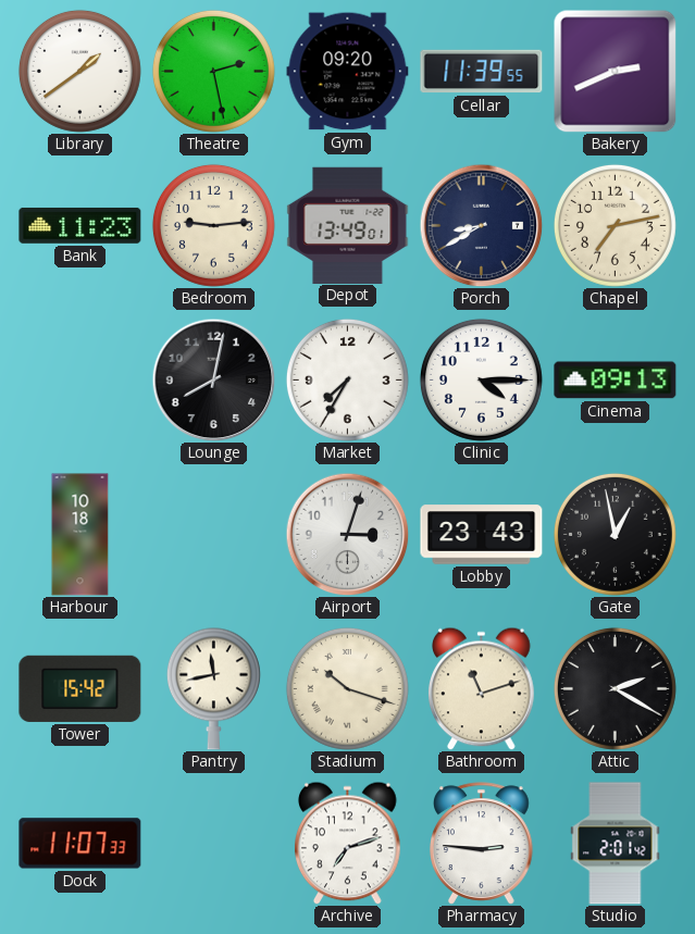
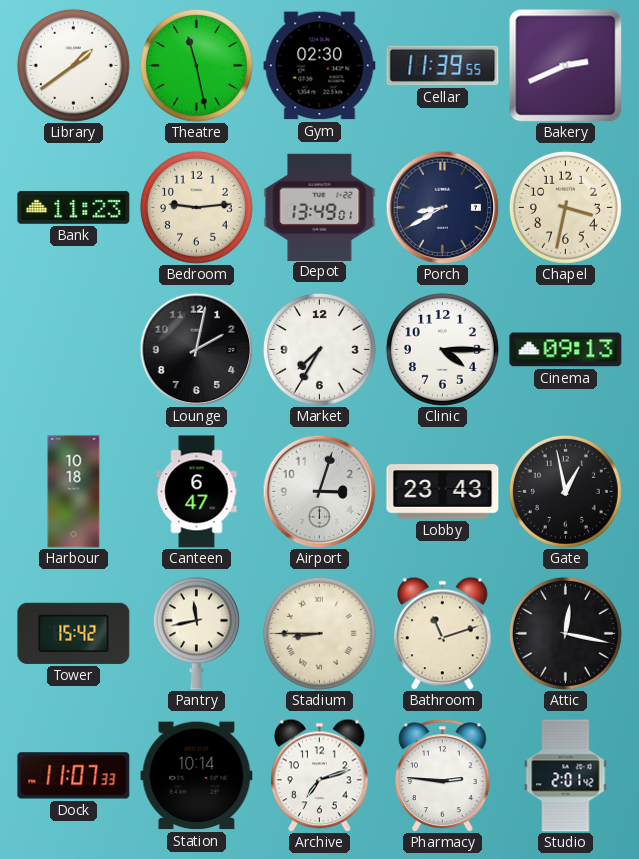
Theatre: 2:28 -> 11:28
Gym: 09:20 -> 02:30
Chapel: 7:13 -> 3:32
Lounge: 8:02 -> 2:02
Canteen: none -> 6:47
Stadium: 10:18 -> 8:45
Attic: 2:20 -> 12:17
Station: none -> 10:14
